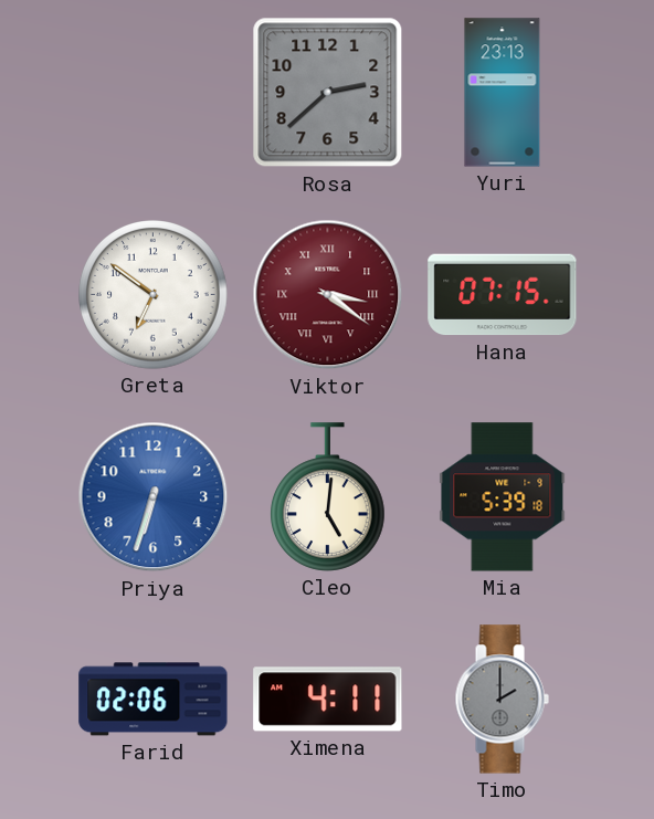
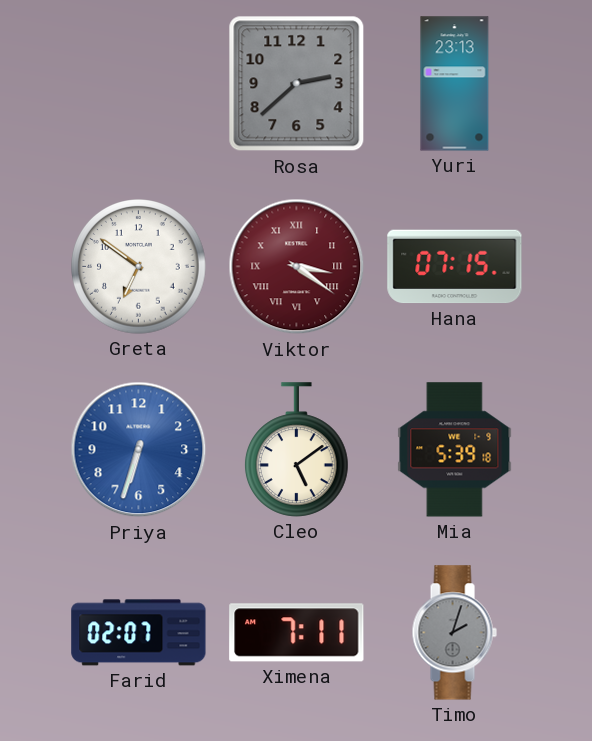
Cleo: 5:01 -> 5:09
Farid: 02:06 -> 02:07
Ximena: 4:11 -> 7:11
Timo: 2:00 -> 2:03
